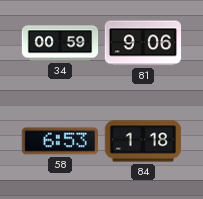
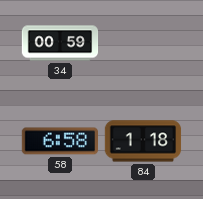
81: 9:06 -> none
58: 6:53 -> 6:58
